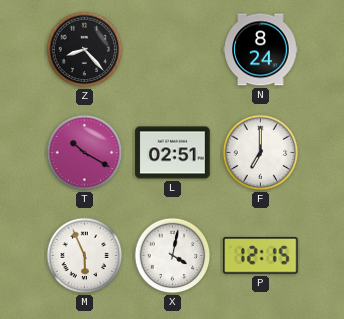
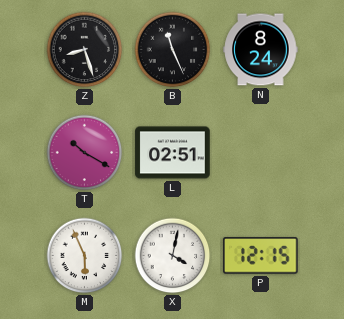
Z: 8:23 -> 8:27
B: none -> 11:26
F: 7:00 -> none
